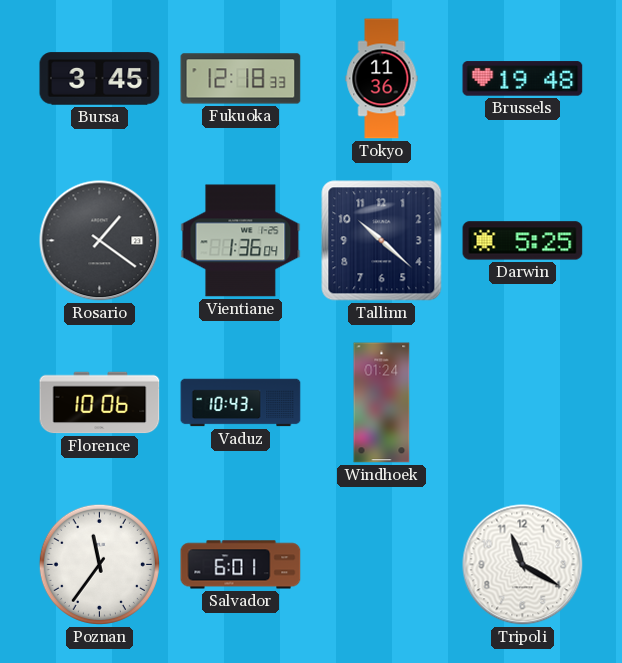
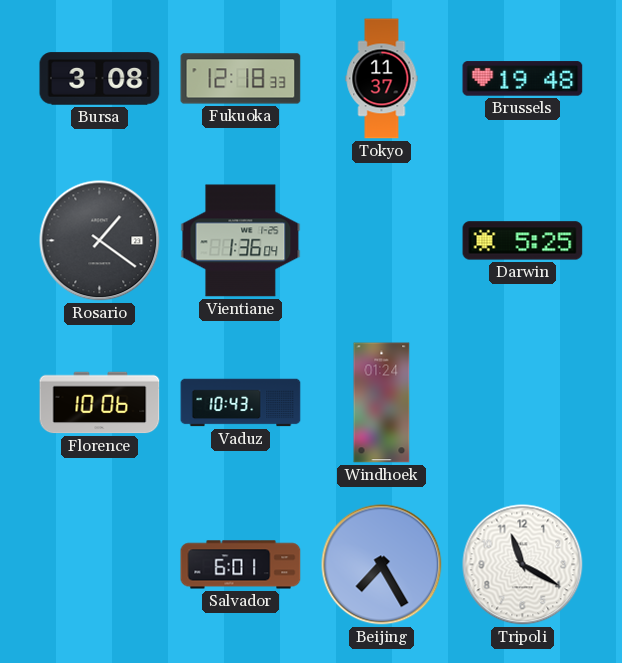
Bursa: 3:45 -> 3:08
Tokyo: 11:36 -> 11:37
Tallinn: 10:22 -> none
Poznan: 11:36 -> none
Beijing: none -> 7:25
